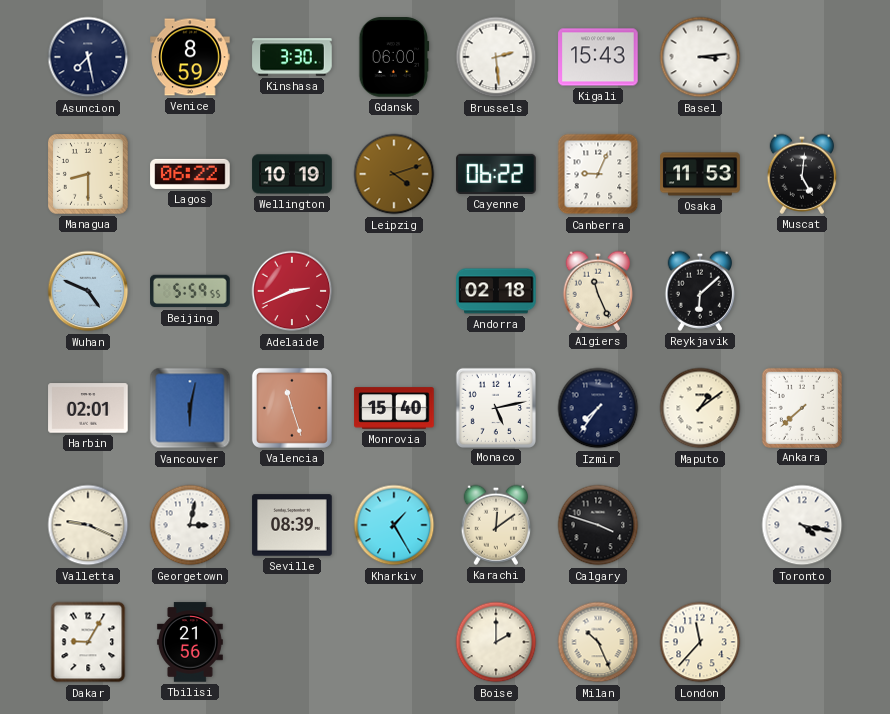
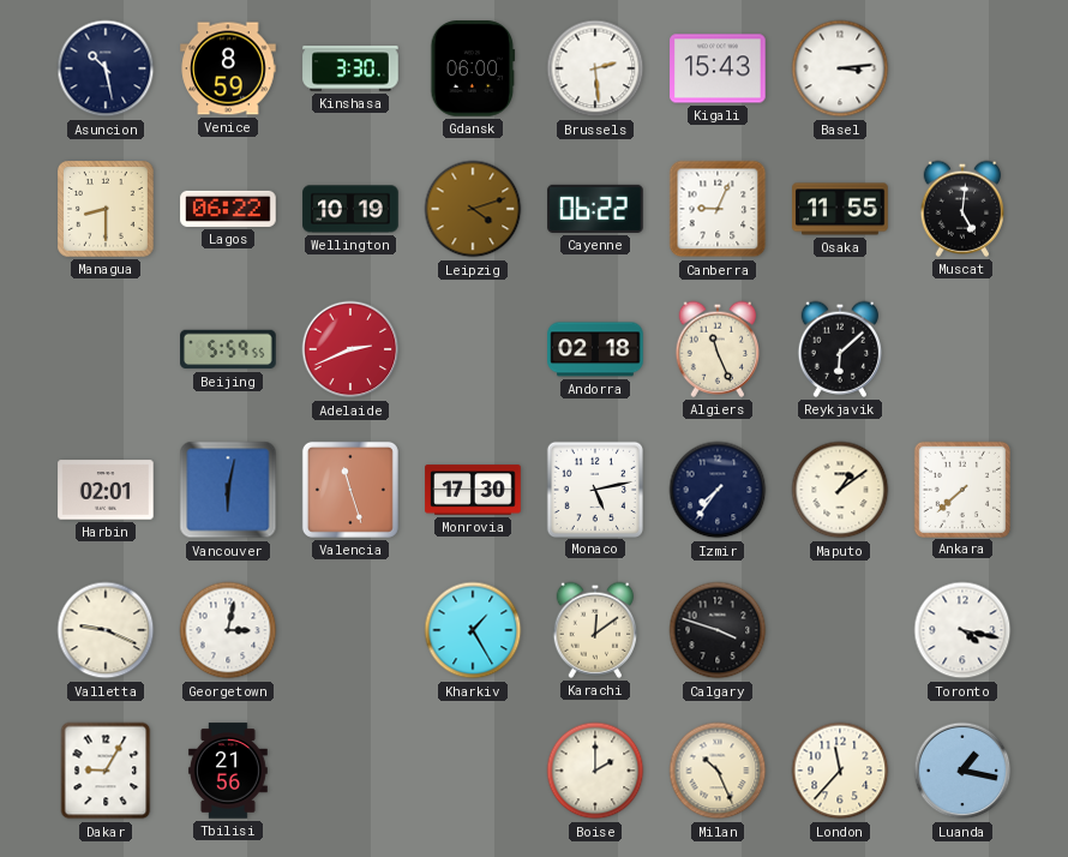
Asuncion: 7:28 -> 10:28
Osaka: 11:53 -> 11:55
Wuhan: 4:49 -> none
Monrovia: 15:40 -> 17:30
Seville: 08:39 -> none
Luanda: none -> 1:17
